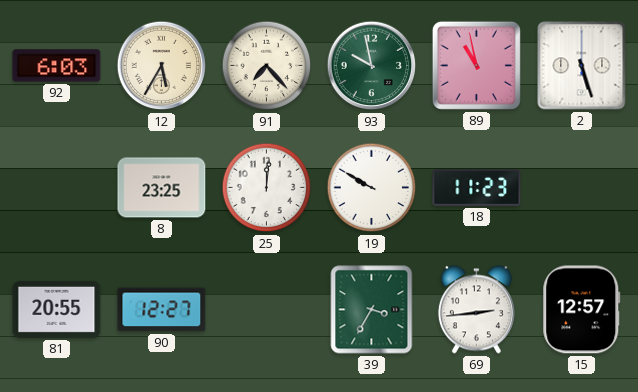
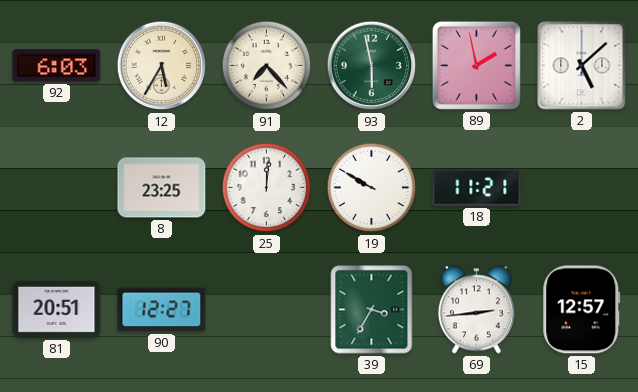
93: 9:58 -> 5:58
89: 10:58 -> 1:58
2: 5:27 -> 5:08
18: 11:23 -> 11:21
81: 20:55 -> 20:51
